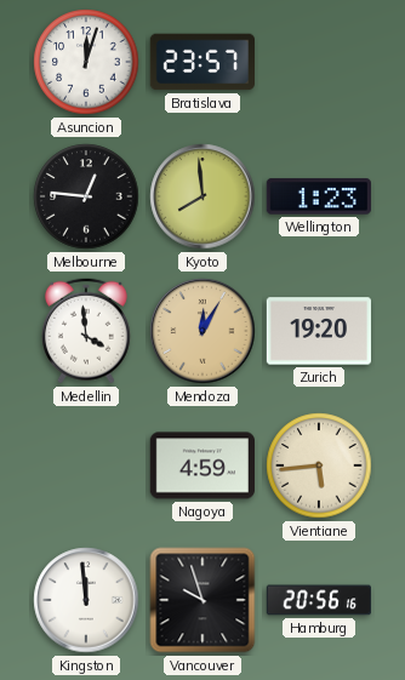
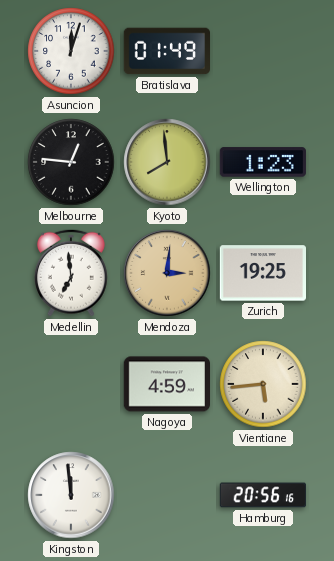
Bratislava: 23:57 -> 01:49
Medellin: 3:59 -> 6:59
Mendoza: 12:05 -> 3:01
Zurich: 19:20 -> 19:25
Vancouver: 9:57 -> none
